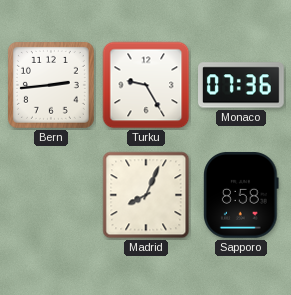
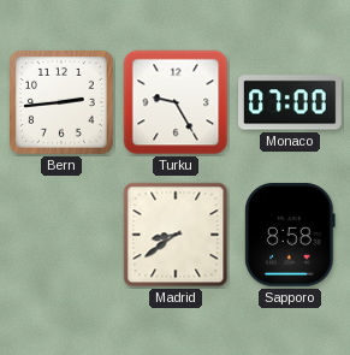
Monaco: 07:36 -> 07:00
Madrid: 8:04 -> 8:39
